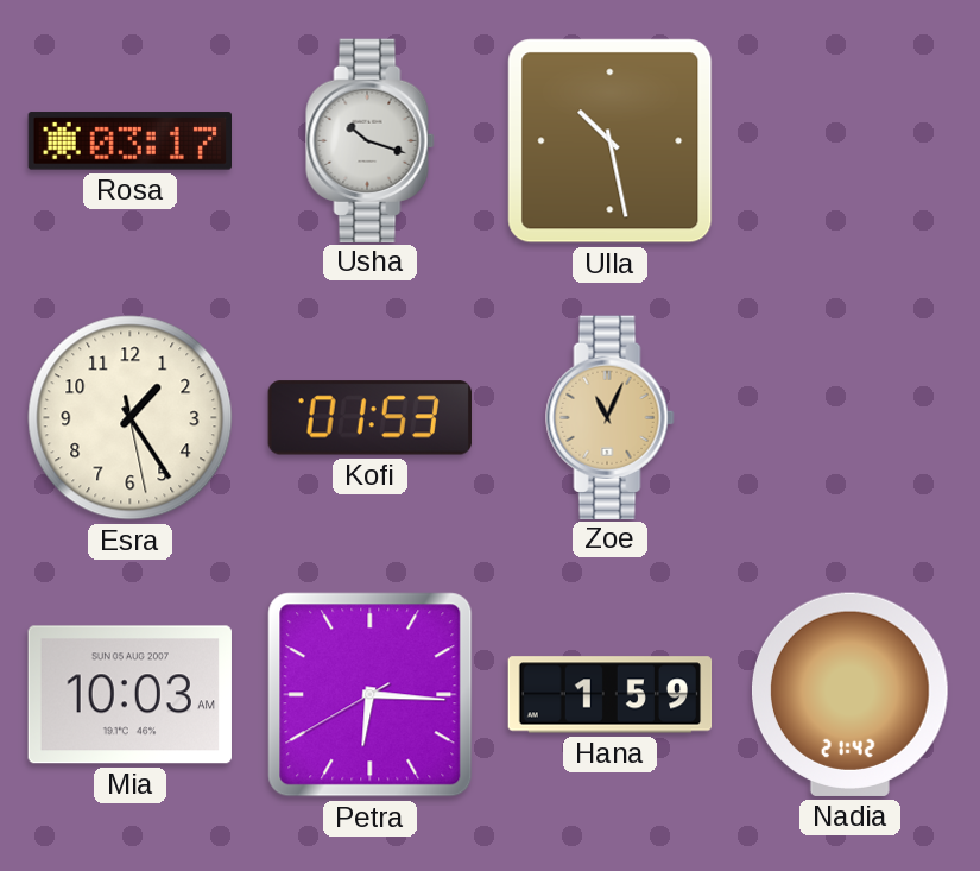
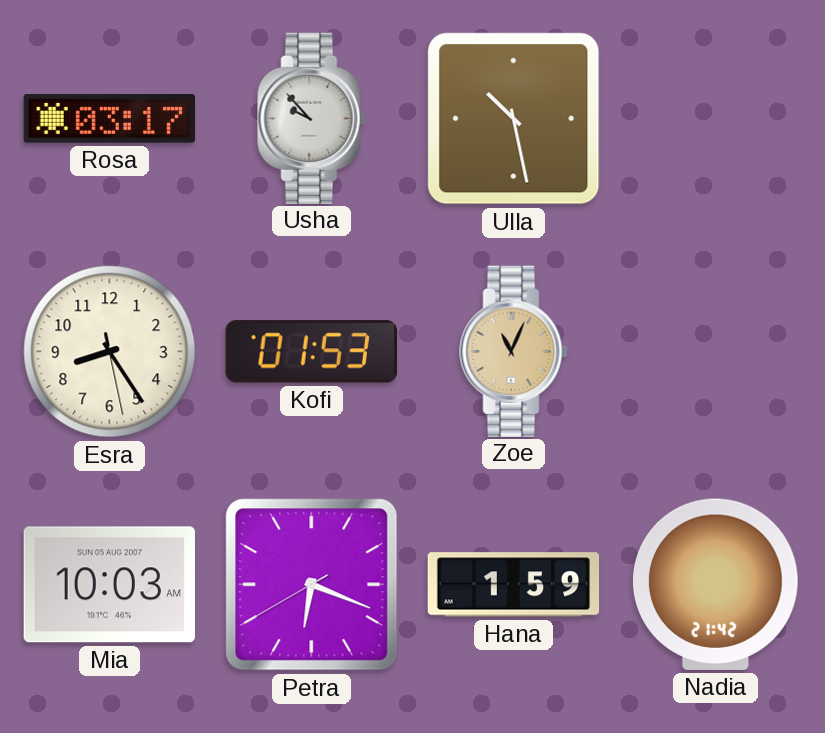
Usha: 10:18 -> 9:53
Esra: 1:24 -> 8:24
Petra: 6:15 -> 6:18
